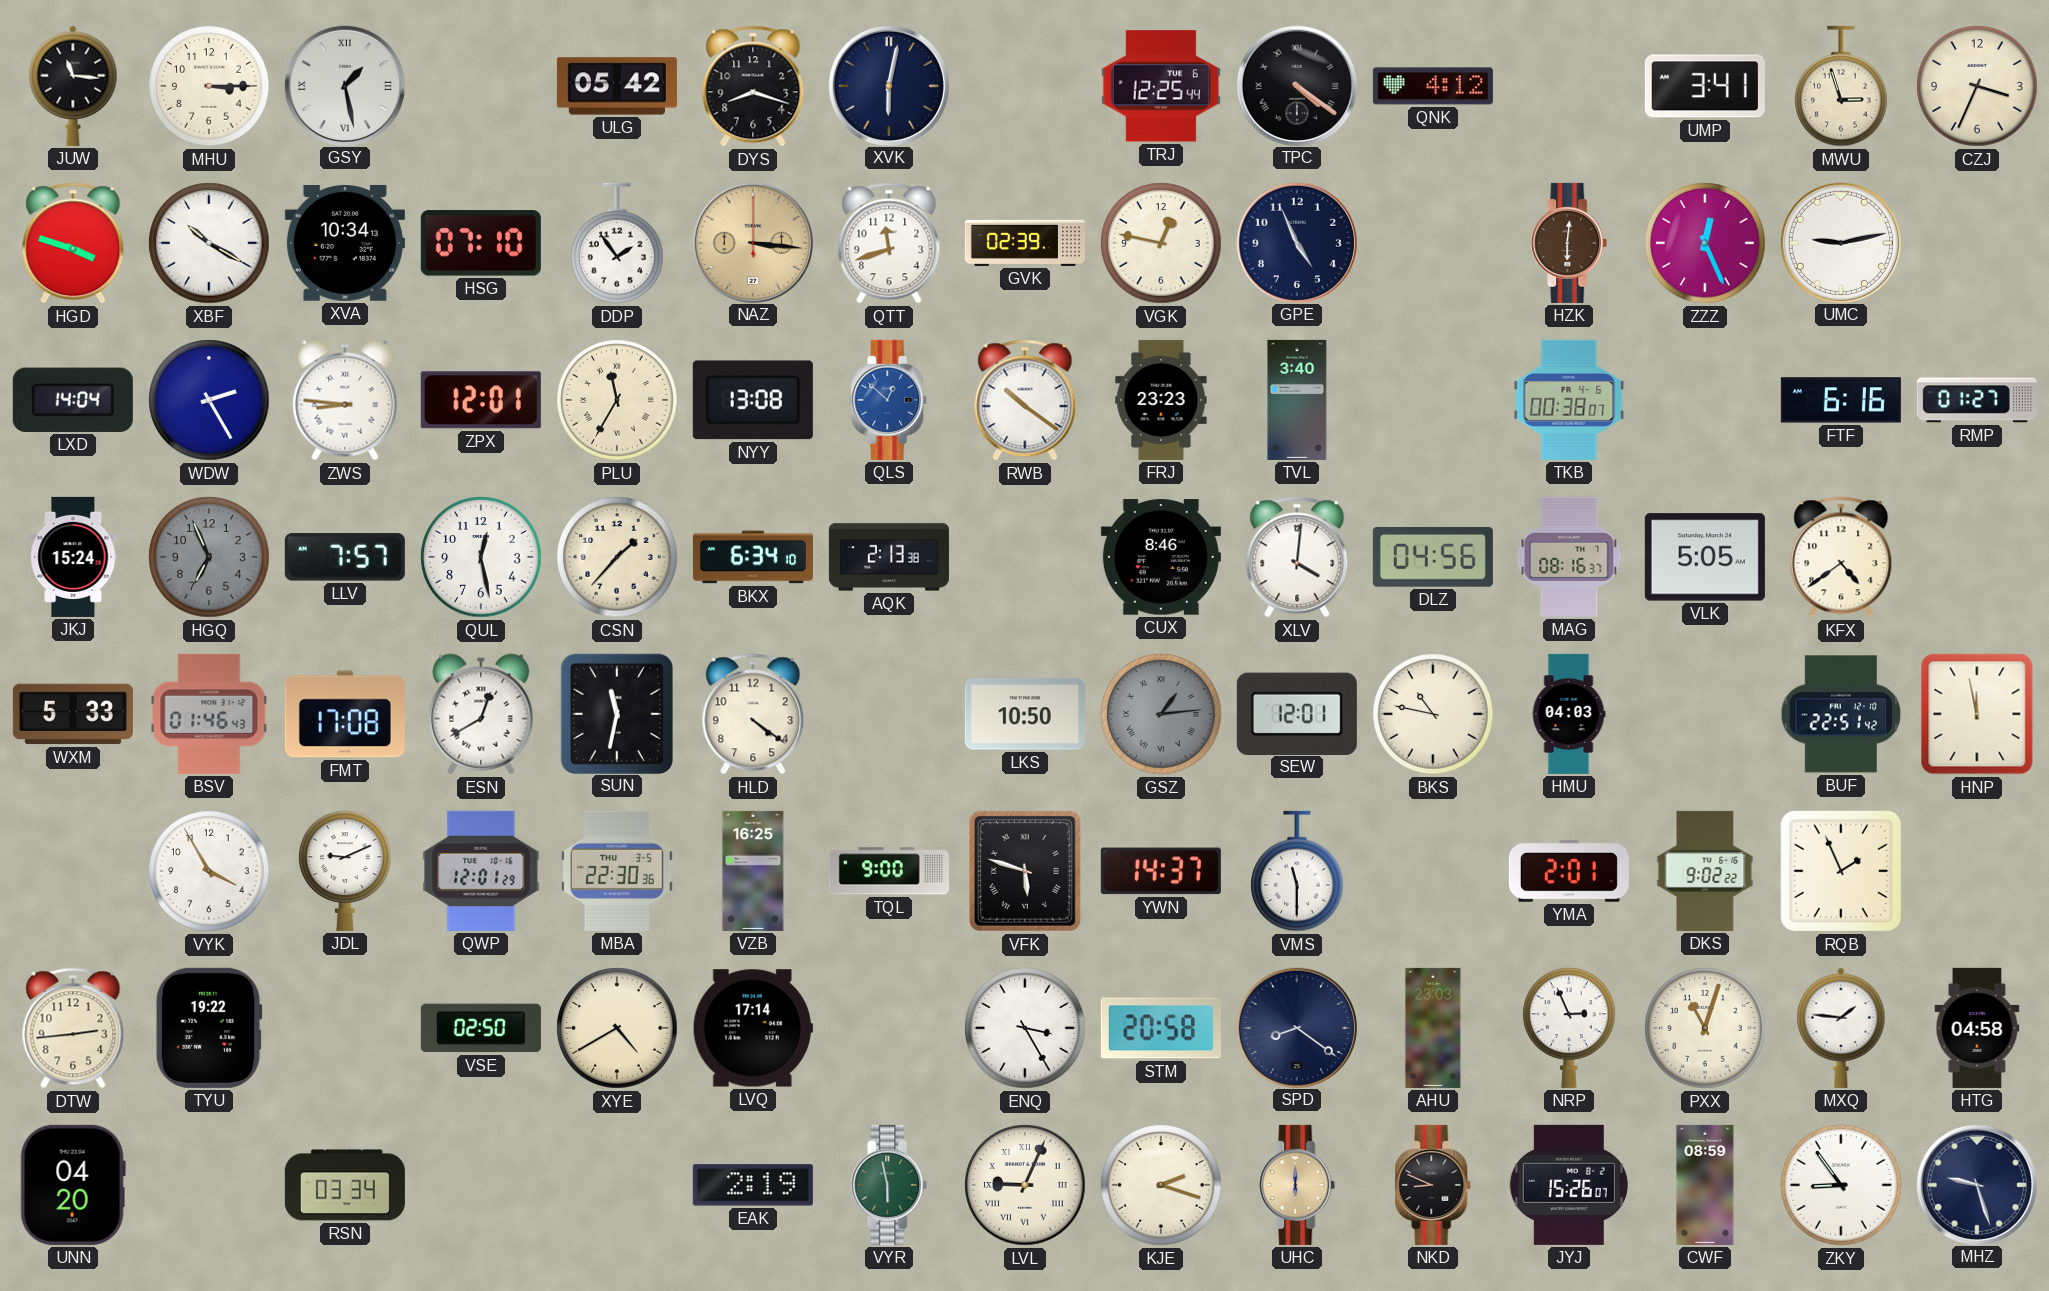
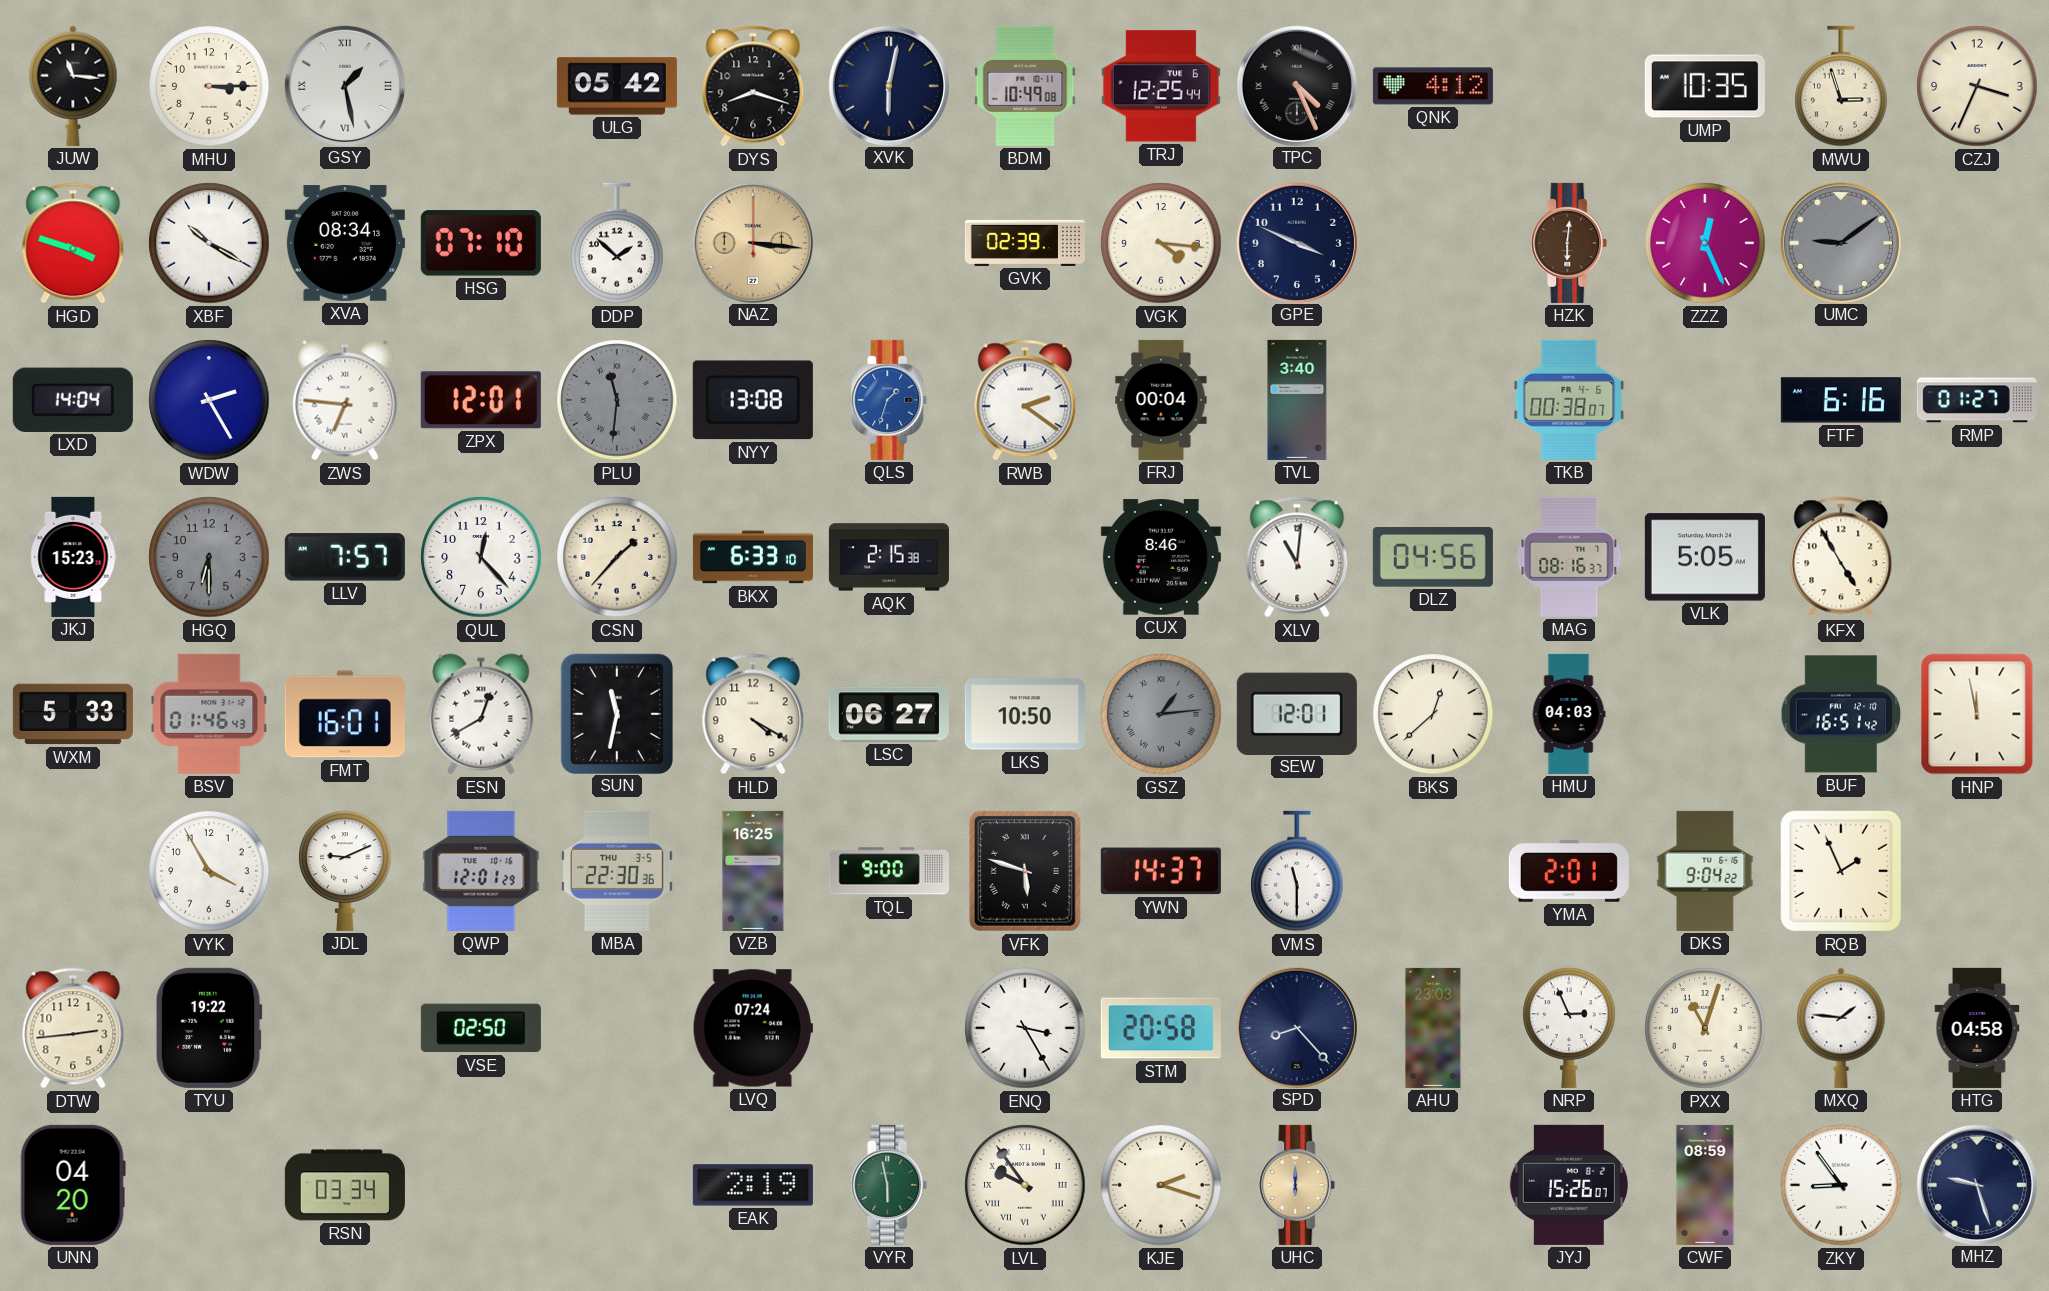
BDM: none -> 10:49
TPC: 4:21 -> 4:26
UMP: 3:41 -> 10:35
XVA: 10:34 -> 08:34
DDP: 1:54 -> 1:52
QTT: 11:42 -> none
VGK: 12:47 -> 4:16
GPE: 4:56 -> 3:49
UMC: 9:13 -> 9:09
UMC dial: white -> grey
ZWS: 8:46 -> 6:46
PLU: 11:35 -> 11:31
PLU dial: cream -> grey
QLS: 12:52 -> 1:33
RWB: 10:21 -> 2:21
FRJ: 23:23 -> 00:04
JKJ: 15:24 -> 15:23
HGQ: 6:56 -> 6:30
QUL: 12:28 -> 12:23
BKX: 6:34 -> 6:33
AQK: 2:13 -> 2:15
XLV: 4:01 -> 11:01
KFX: 4:39 -> 4:55
FMT: 17:08 -> 16:01
HLD: 4:21 -> 4:20
LSC: none -> 06:27
BKS: 10:47 -> 12:38
BUF: 22:51 -> 16:51
DKS: 9:02 -> 9:04
XYE: 4:40 -> none
LVQ: 17:14 -> 07:24
SPD: 8:21 -> 8:23
LVL: 9:04 -> 9:54
NKD: 8:49 -> none
